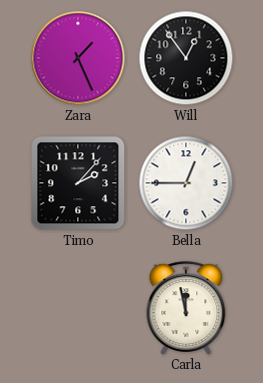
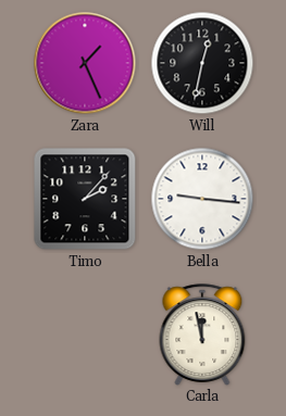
Will: 12:54 -> 12:32
Bella: 12:45 -> 9:16
